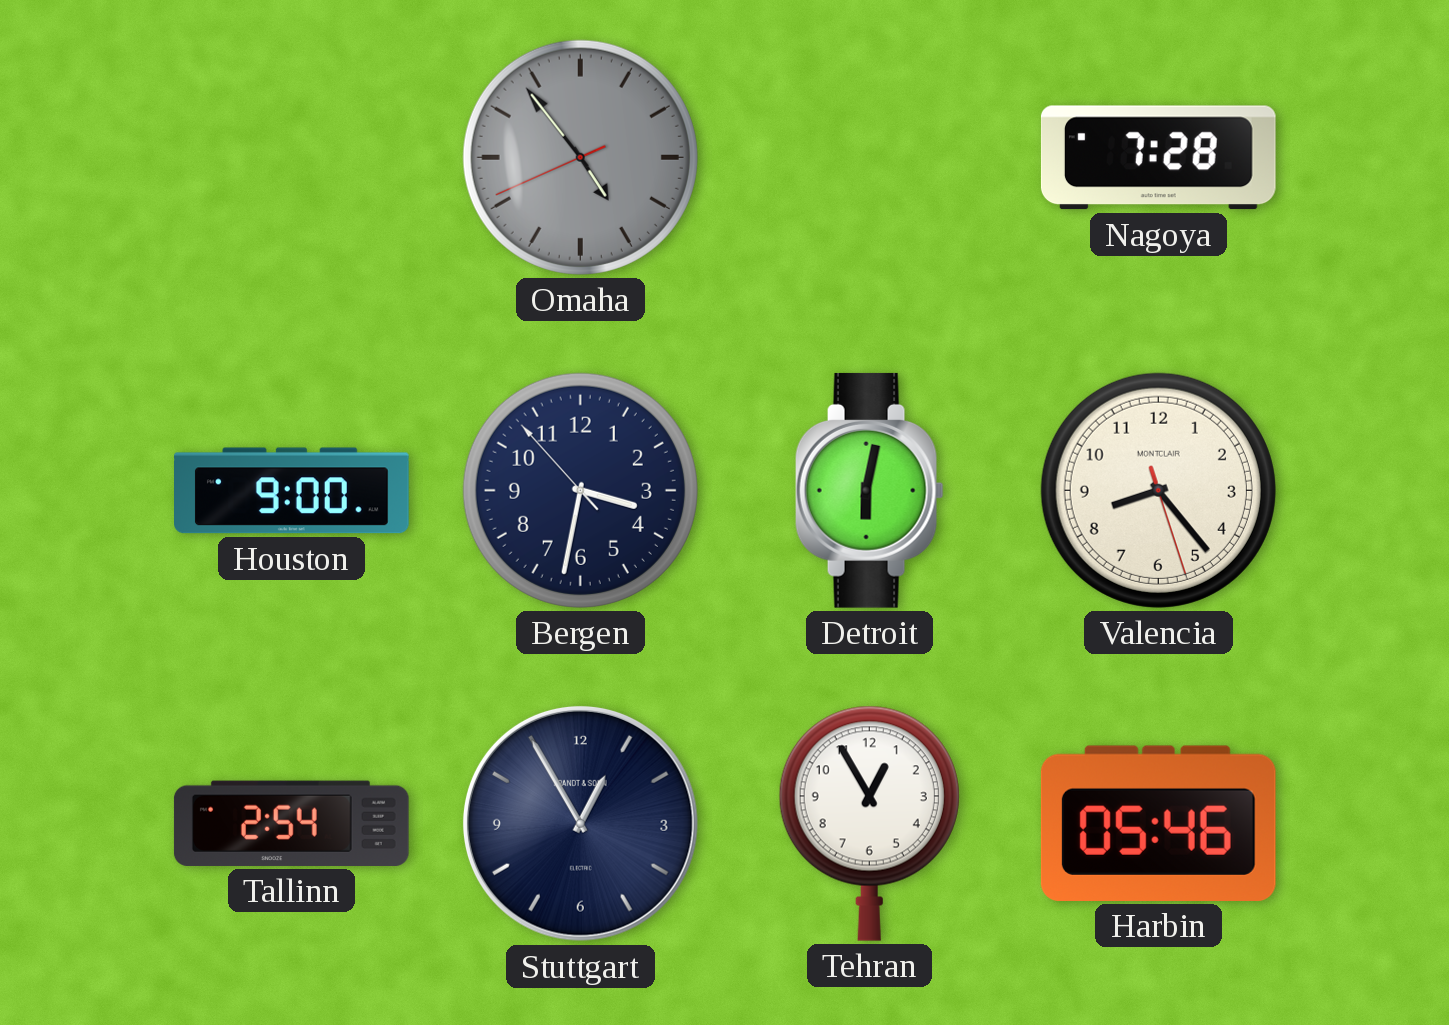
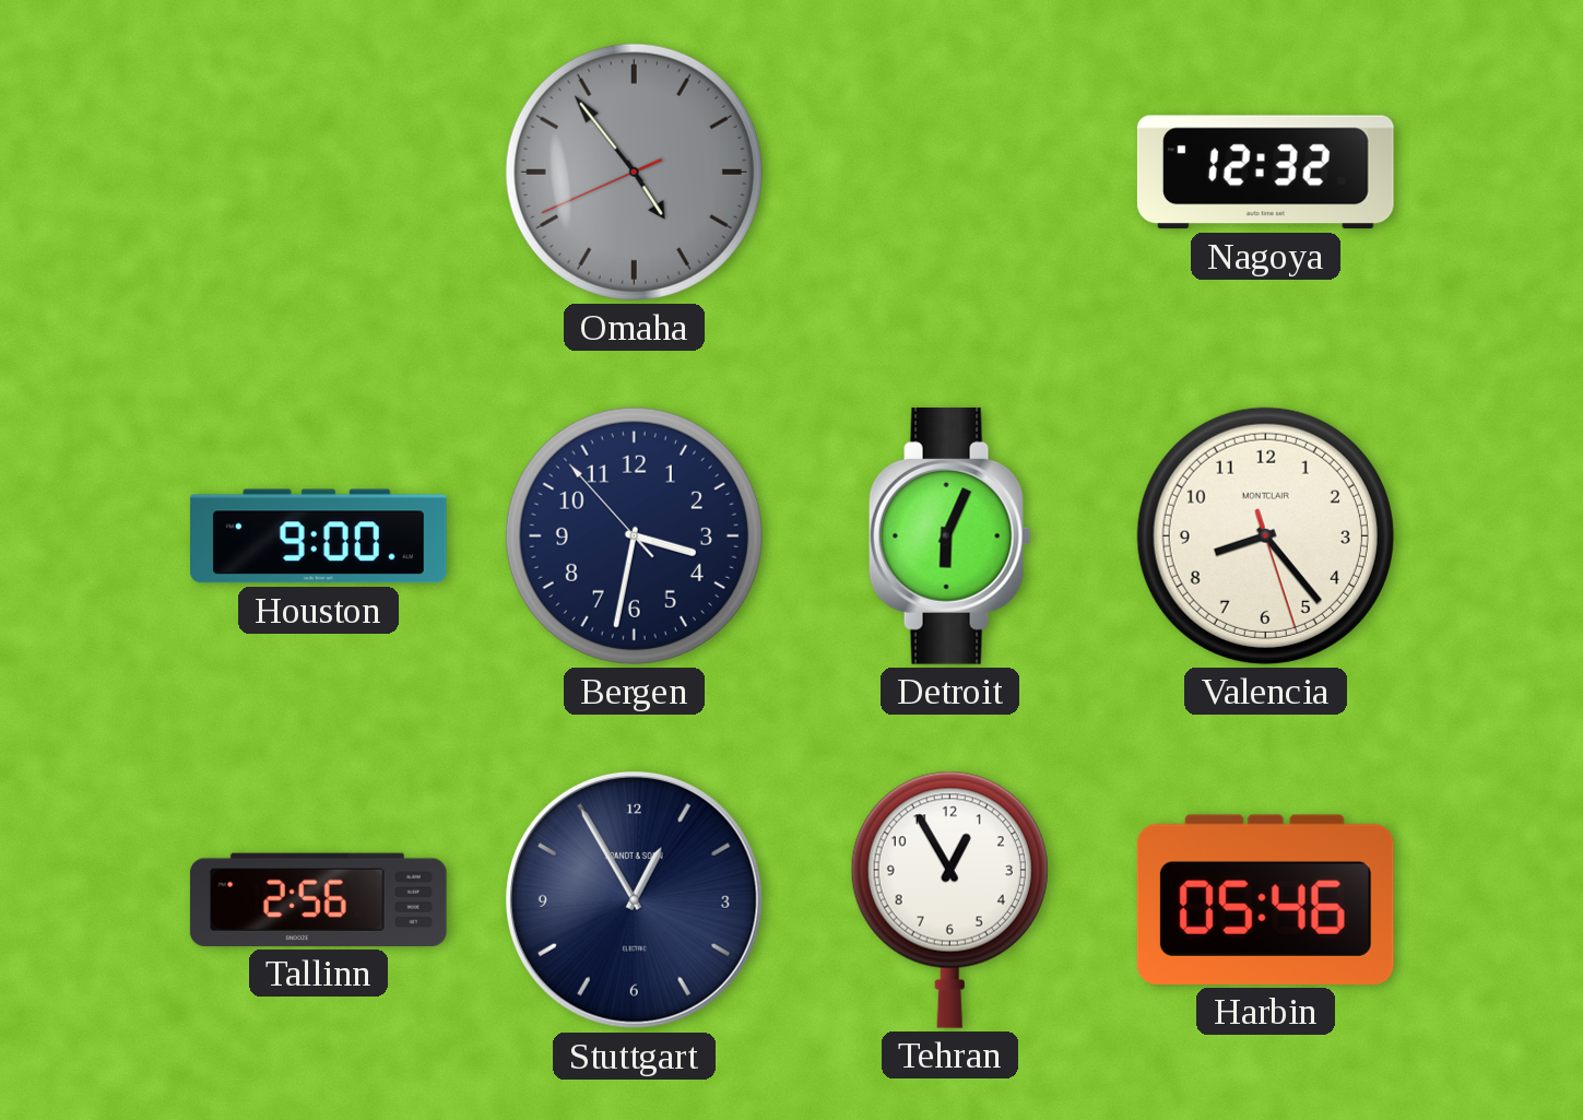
Nagoya: 7:28 -> 12:32
Detroit: 6:02 -> 6:04
Tallinn: 2:54 -> 2:56
